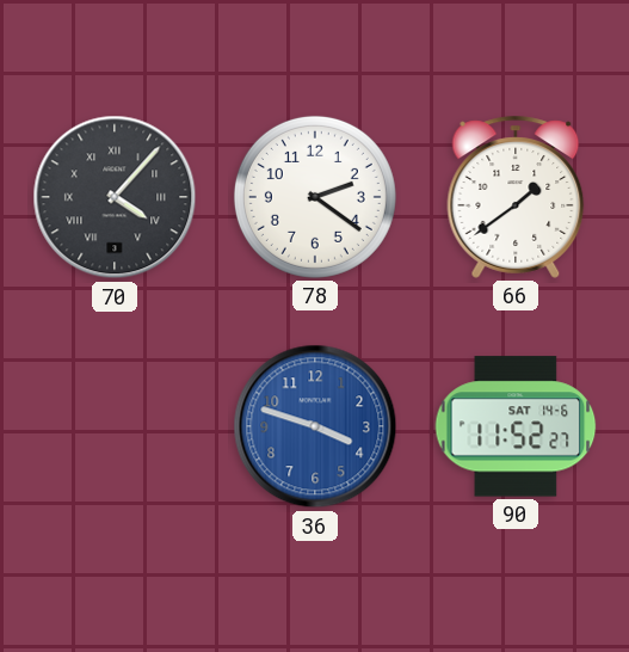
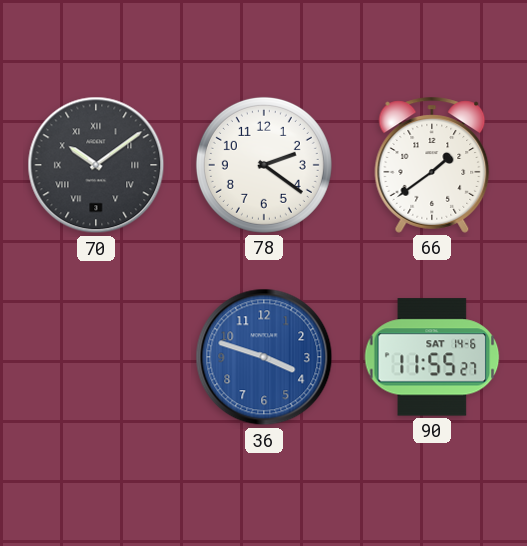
70: 4:07 -> 10:09
90: 11:52 -> 11:55
